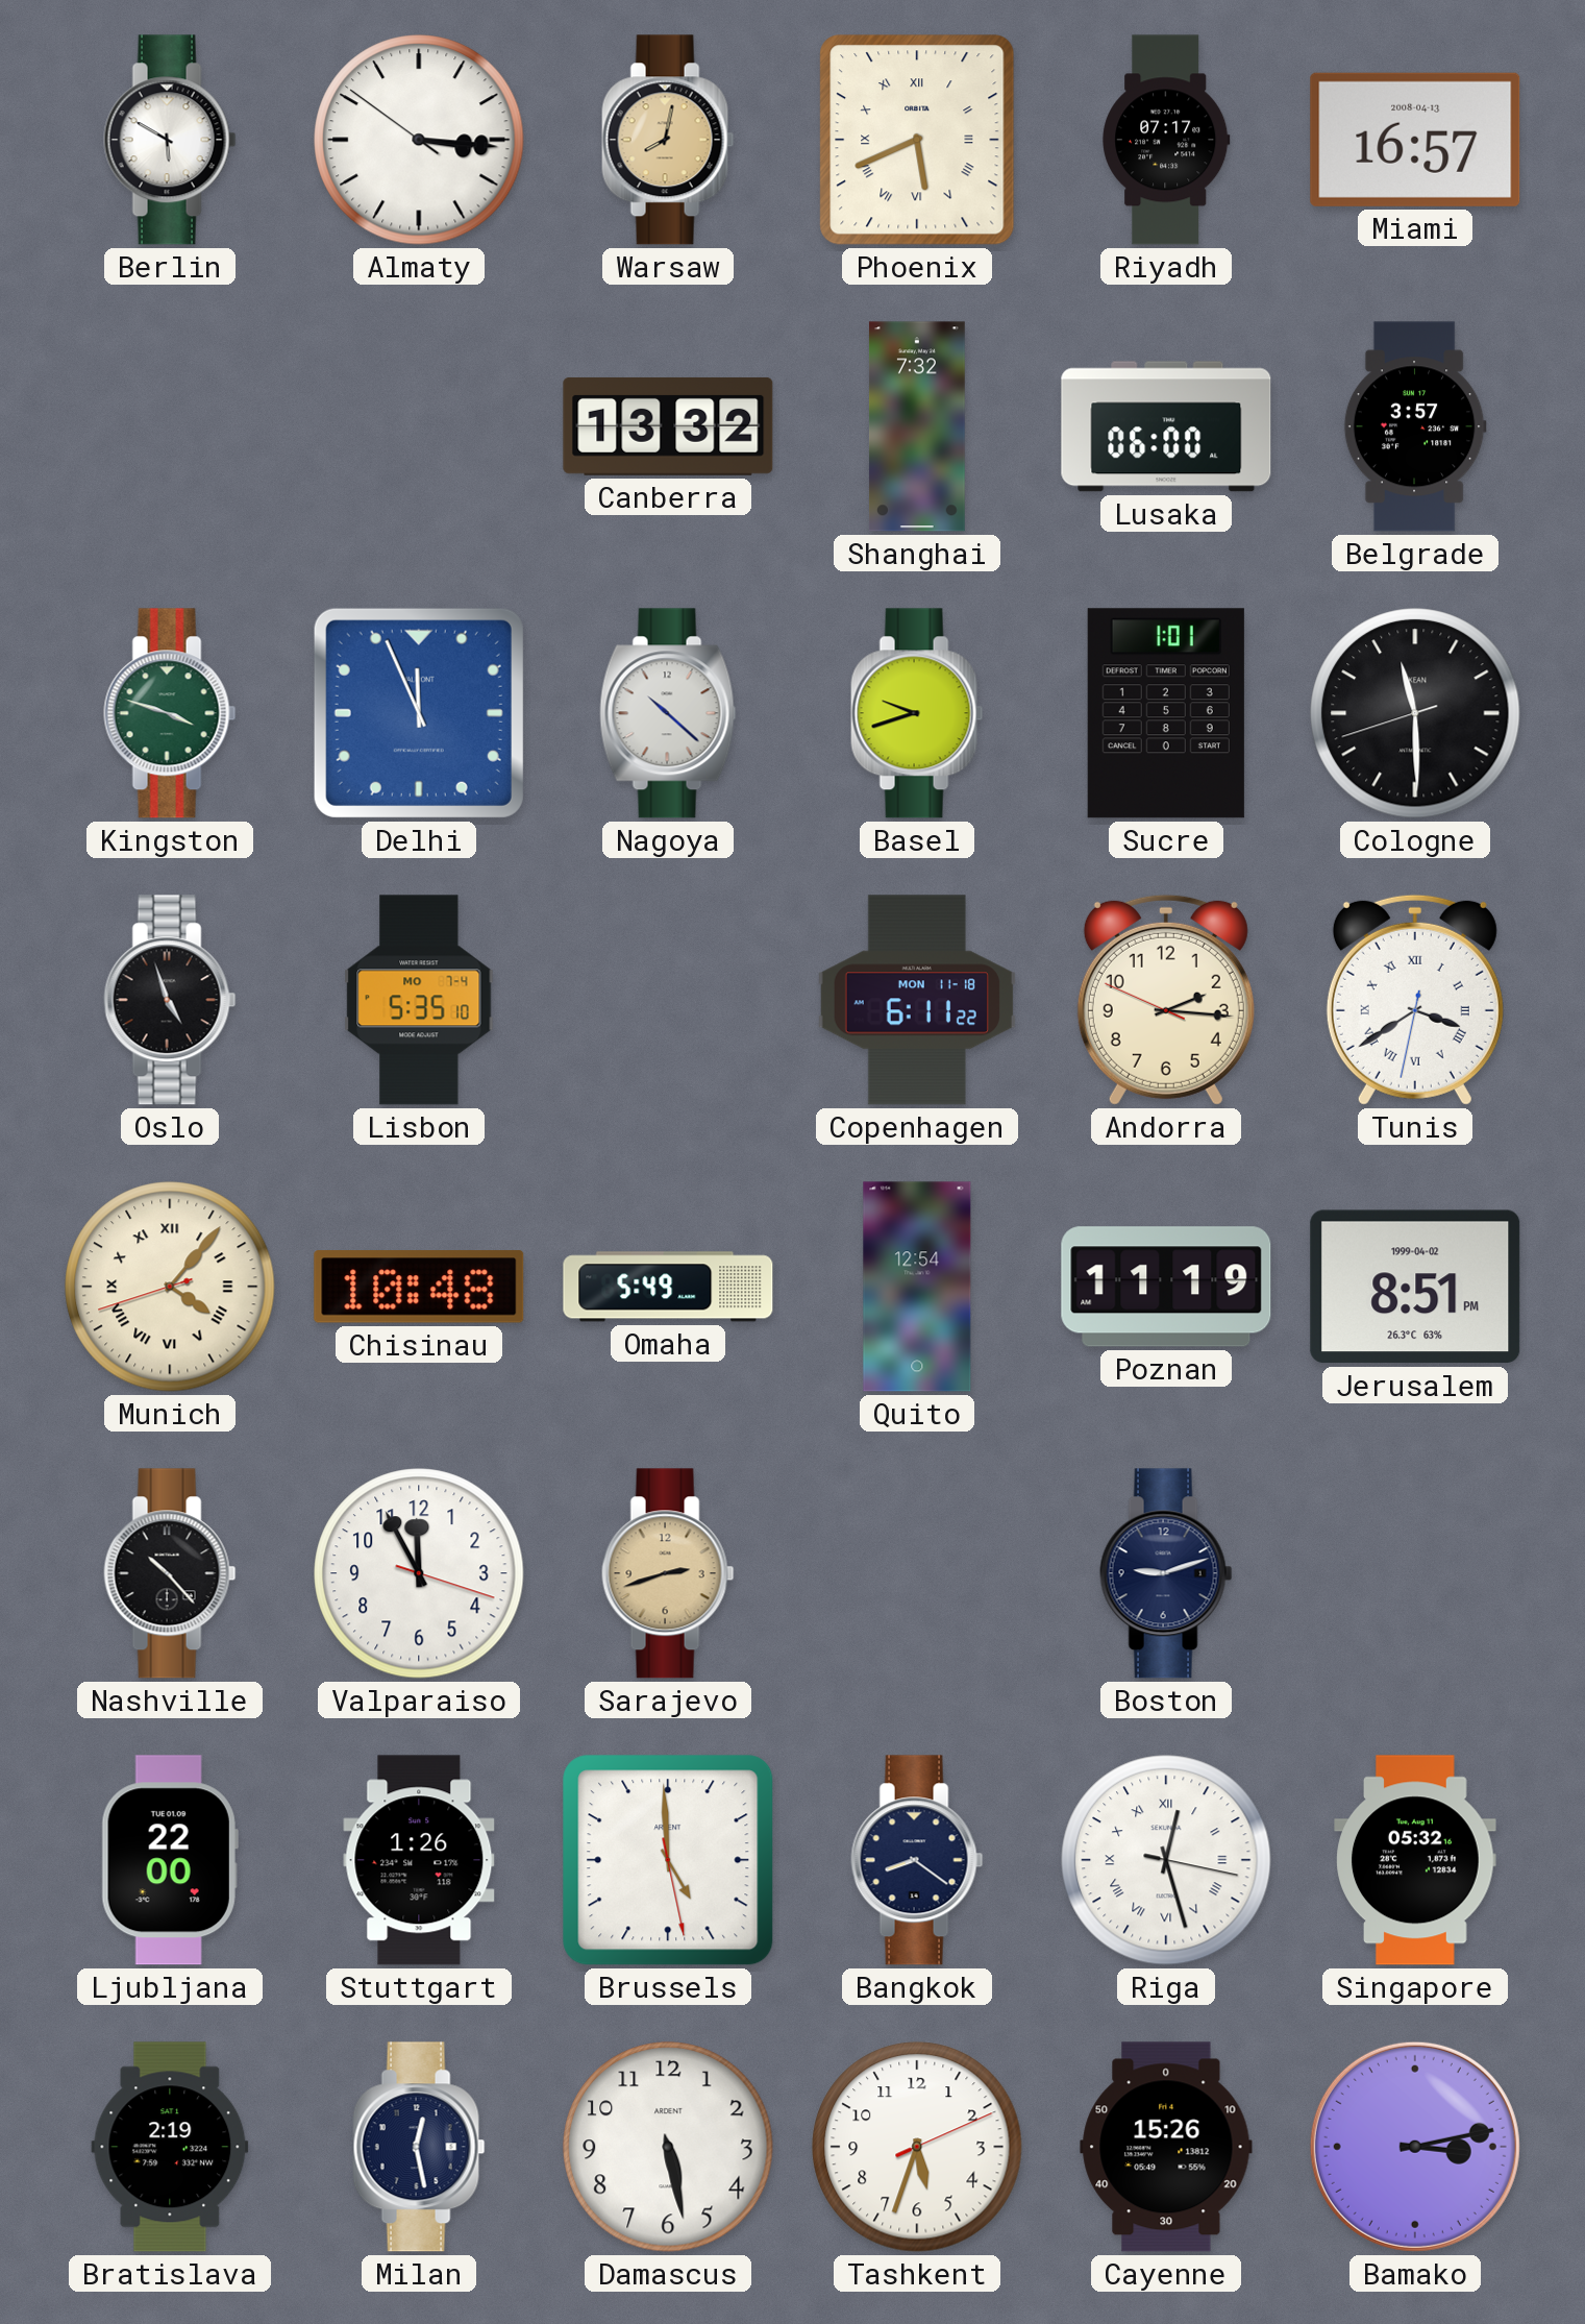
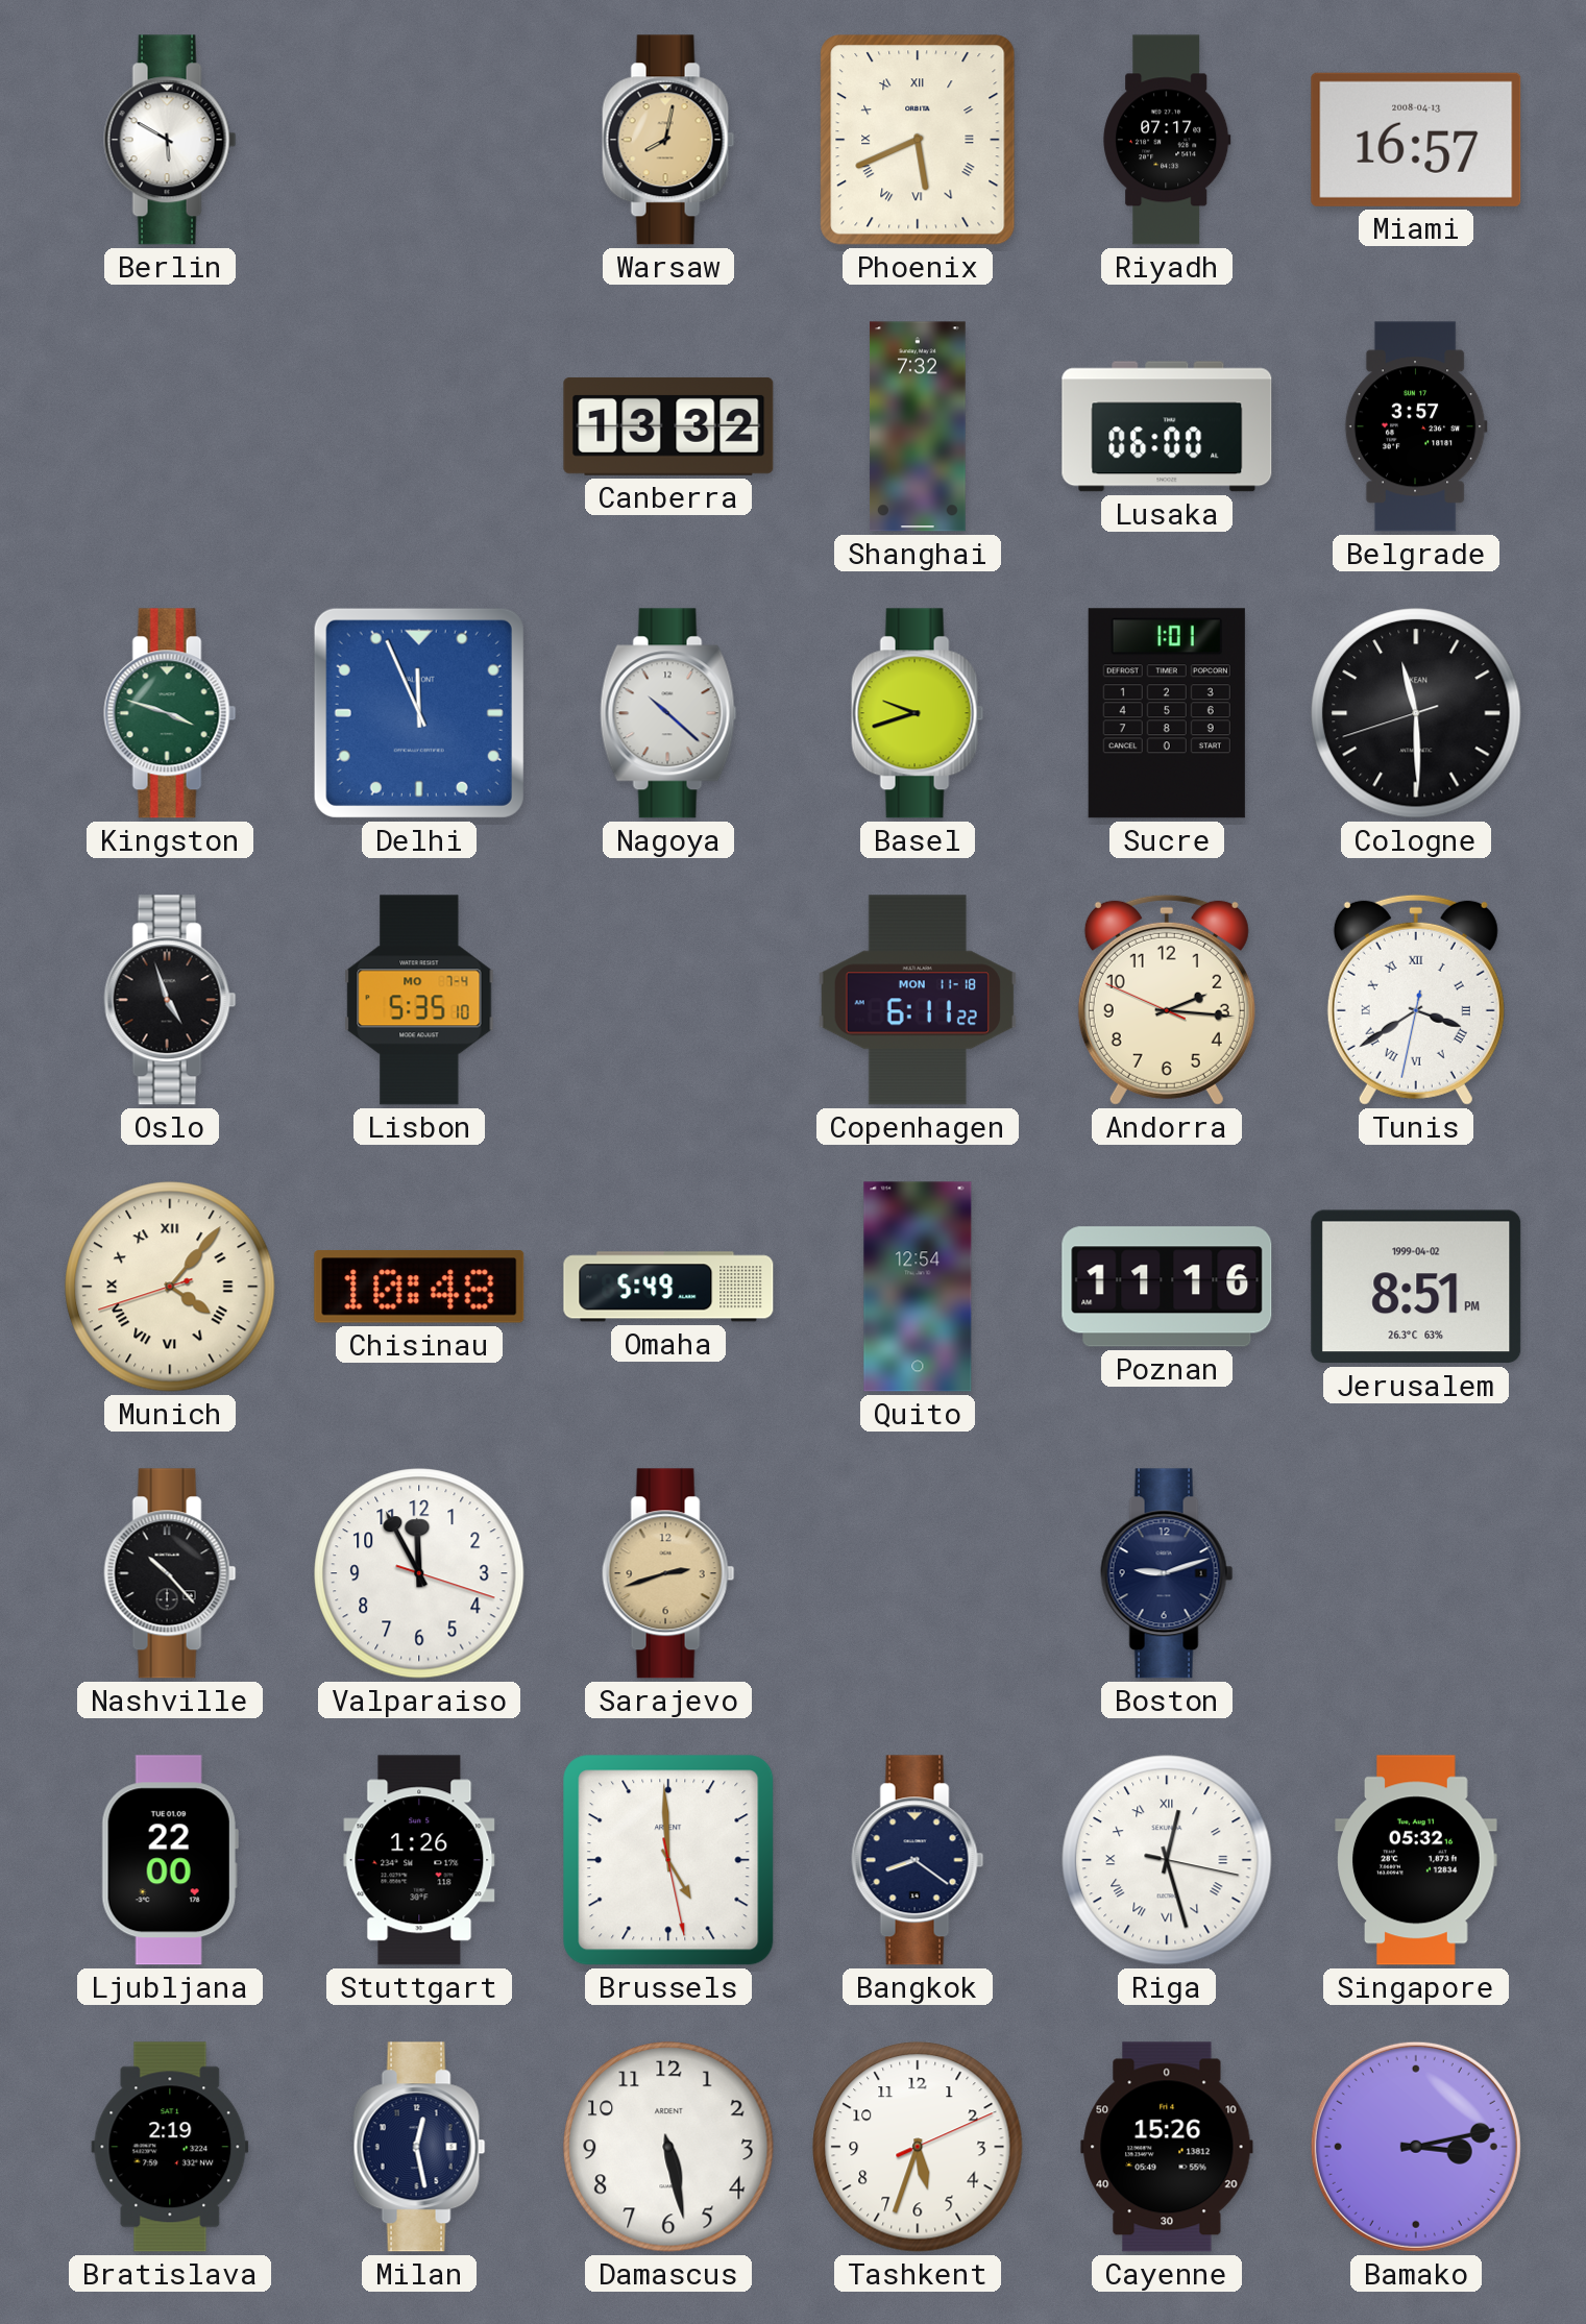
Almaty: 3:15 -> none
Poznan: 11:19 -> 11:16
